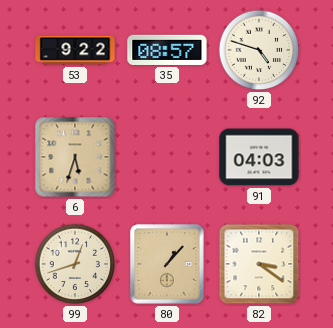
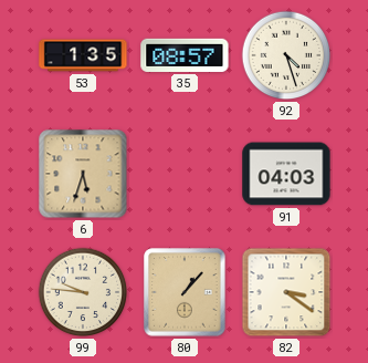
53: 9:22 -> 1:35
92: 4:48 -> 4:27
99: 12:42 -> 9:46
